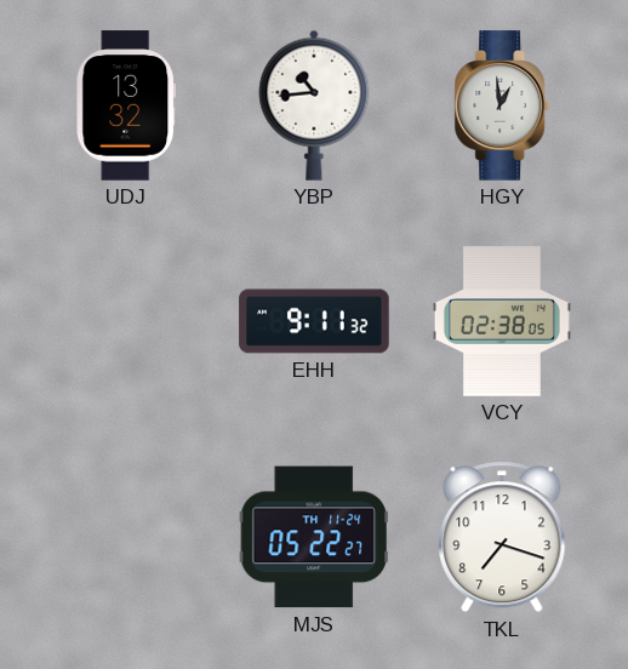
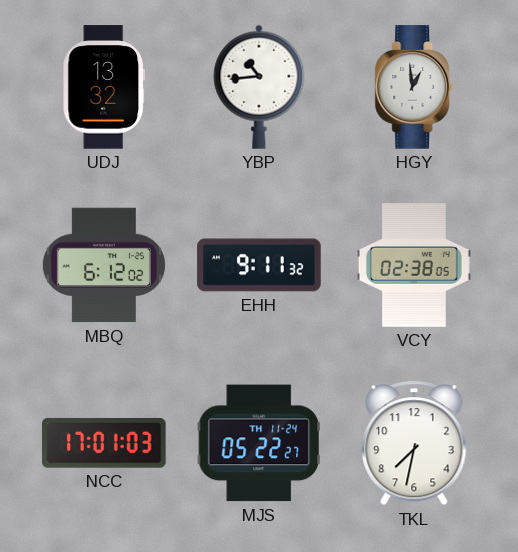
MBQ: none -> 6:12
NCC: none -> 17:01
TKL: 7:18 -> 7:32
